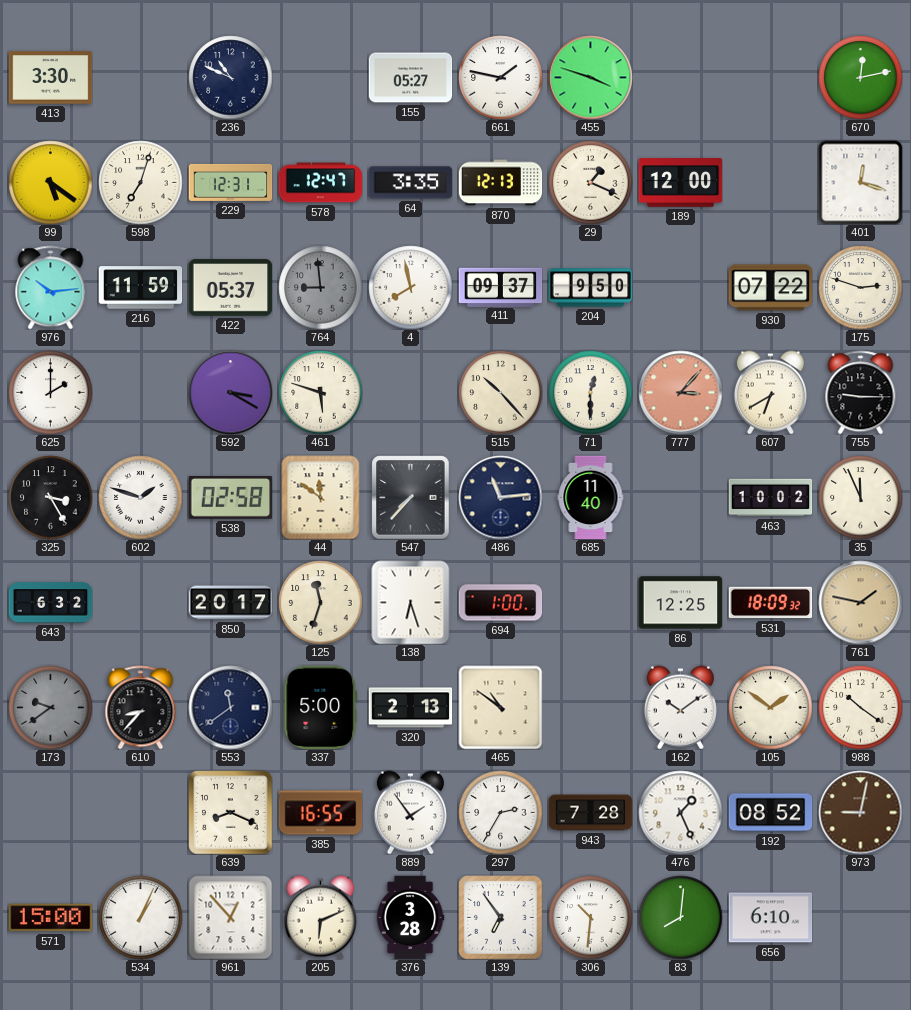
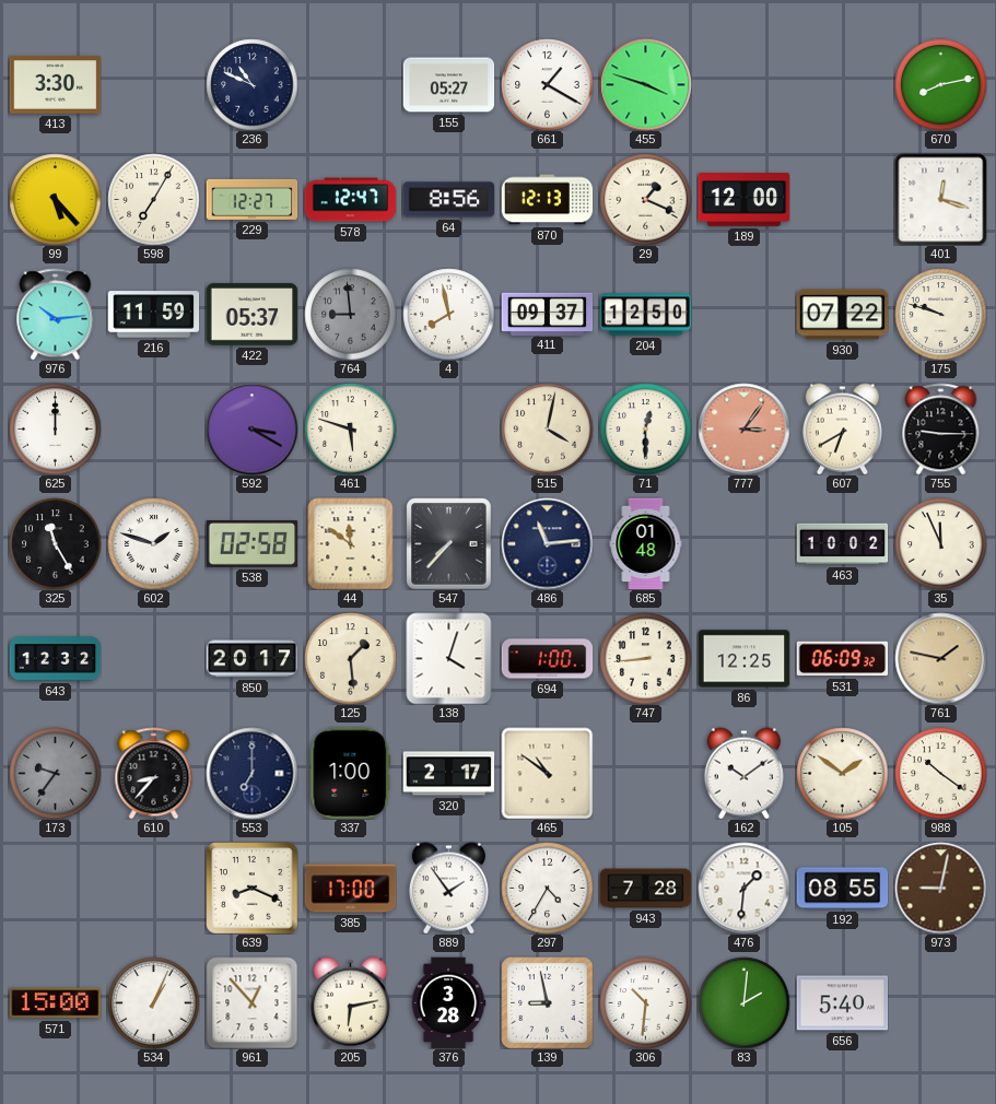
661: 1:47 -> 1:20
670: 12:13 -> 8:13
99: 5:21 -> 5:23
598: 7:03 -> 7:05
229: 12:31 -> 12:27
64: 3:35 -> 8:56
204: 9:50 -> 12:50
175: 2:48 -> 9:48
625: 2:00 -> 12:00
515: 10:23 -> 4:02
777: 3:07 -> 3:06
325: 3:25 -> 11:25
685: 11:40 -> 01:48
643: 6:32 -> 12:32
125: 11:33 -> 1:29
138: 6:27 -> 4:03
747: none -> 8:44
531: 18:09 -> 06:09
173: 9:39 -> 9:36
553: 11:39 -> 7:00
337: 5:00 -> 1:00
320: 2:13 -> 2:17
385: 16:55 -> 17:00
297: 2:35 -> 4:35
476: 1:26 -> 1:31
192: 08:52 -> 08:55
205: 6:11 -> 6:13
139: 6:54 -> 8:58
83: 8:01 -> 2:01
656: 6:10 -> 5:40
